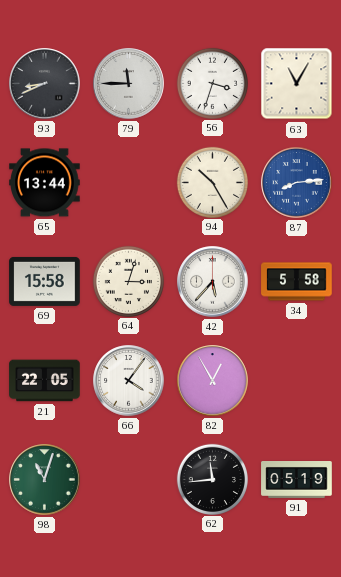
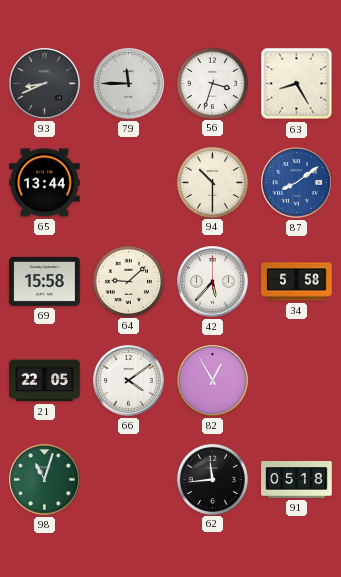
63: 11:05 -> 8:25
94: 10:25 -> 10:30
87: 8:14 -> 8:09
64: 3:03 -> 9:08
66: 4:06 -> 4:09
91: 05:19 -> 05:18
